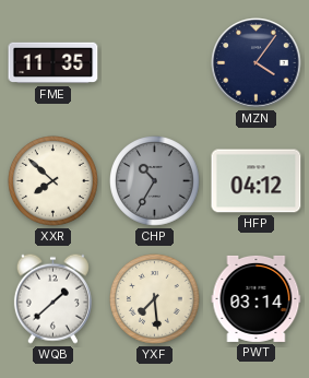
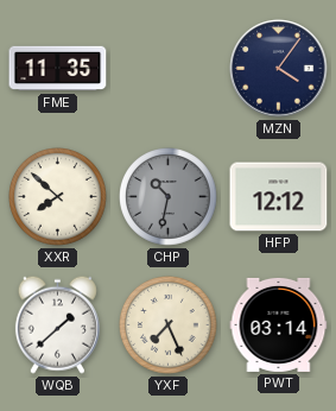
CHP: 10:35 -> 10:32
HFP: 04:12 -> 12:12
YXF: 7:29 -> 7:26
